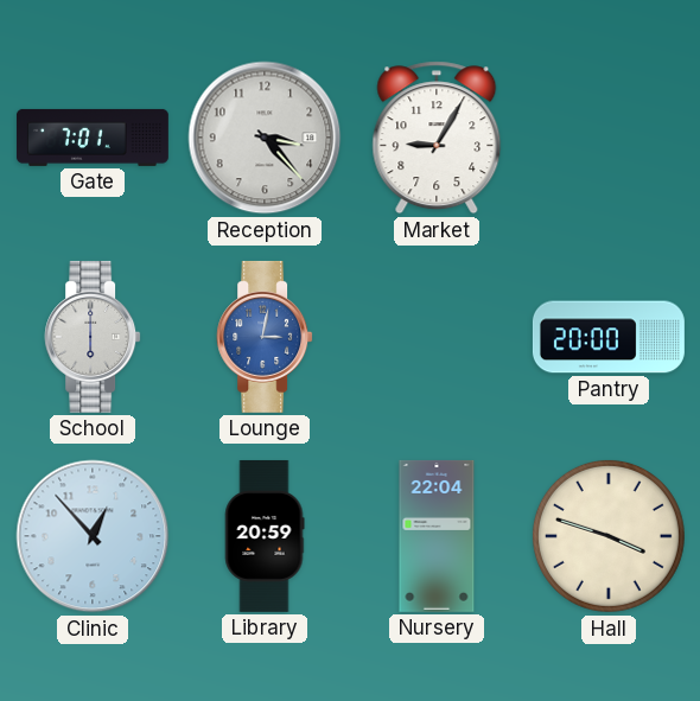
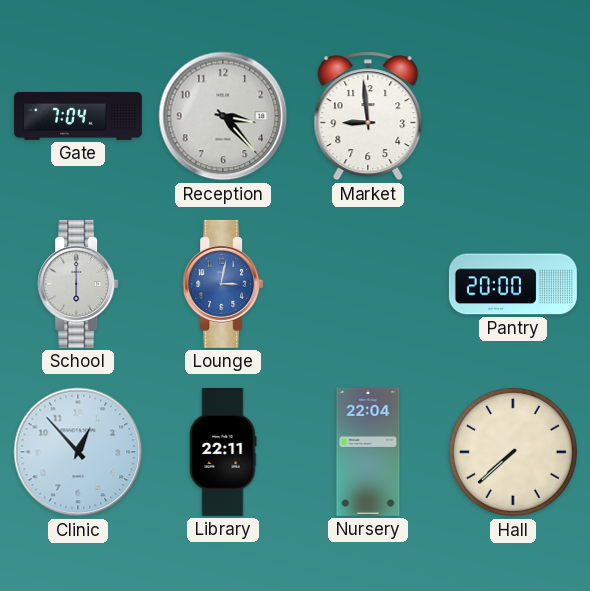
Gate: 7:01 -> 7:04
Market: 9:05 -> 8:59
Library: 20:59 -> 22:11
Hall: 3:48 -> 7:38
